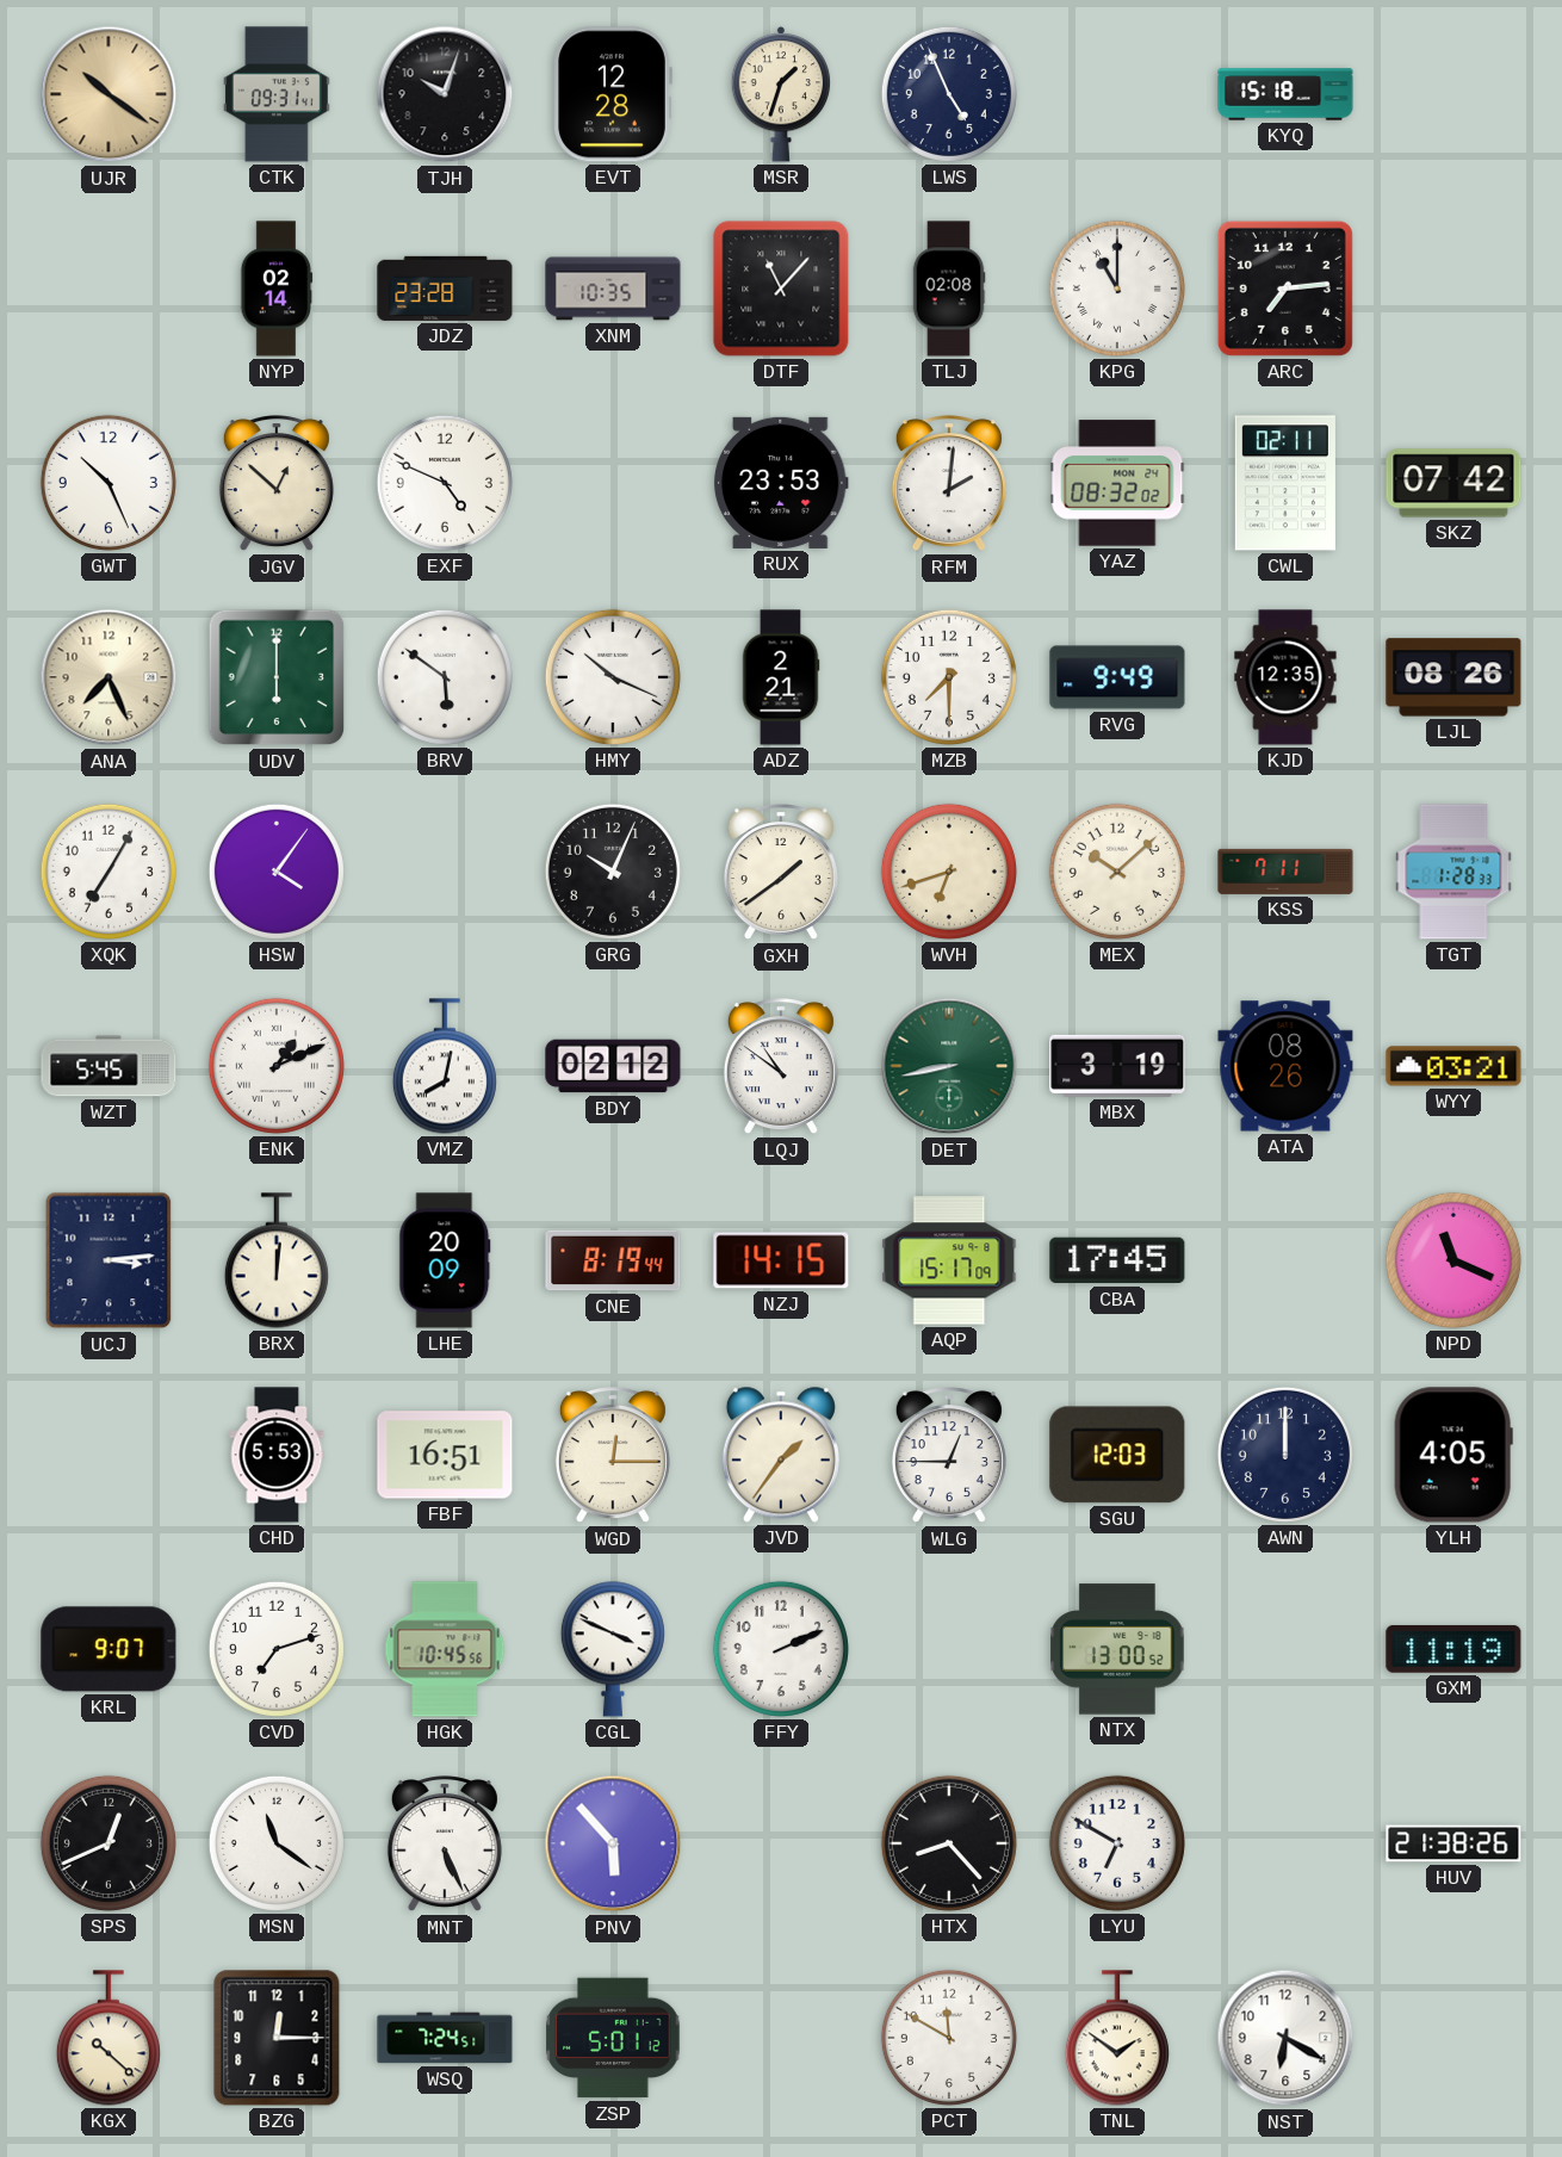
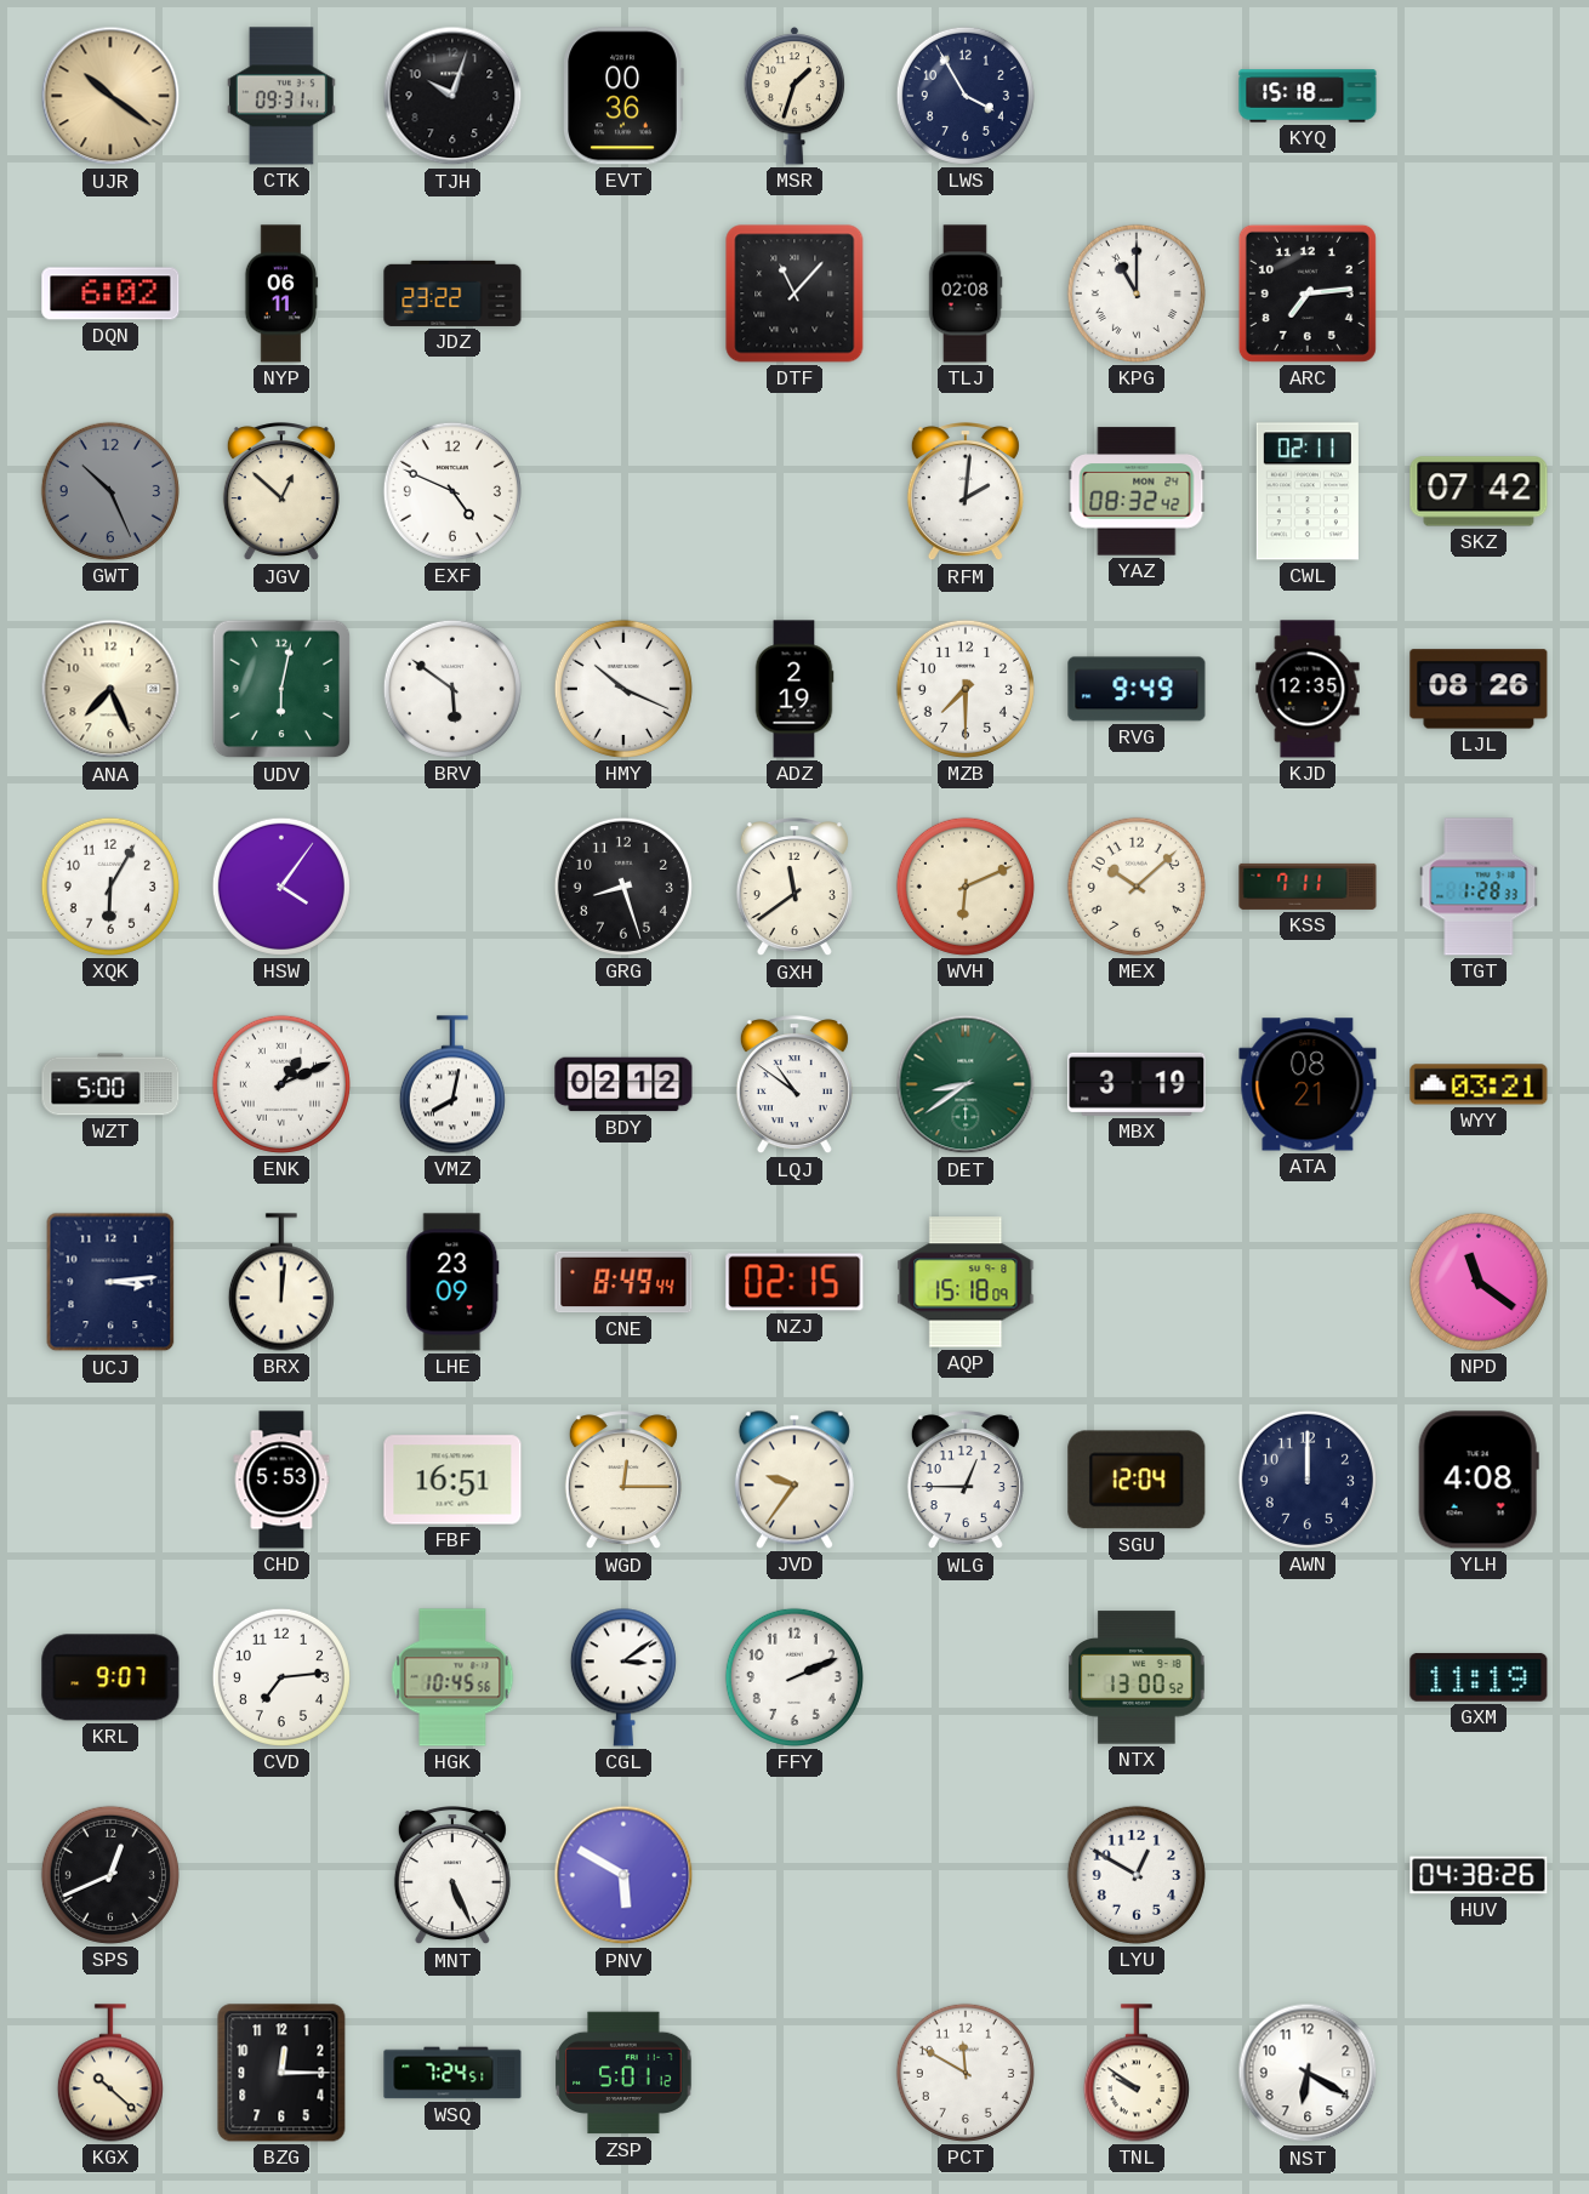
EVT: 12:28 -> 00:36
LWS: 4:56 -> 3:55
DQN: none -> 6:02
NYP: 02:14 -> 06:11
JDZ: 23:28 -> 23:22
XNM: 10:35 -> none
GWT dial: white -> grey
RUX: 23:53 -> none
YAZ: 08:32:02 -> 08:32:42
UDV: 6:00 -> 6:02
ADZ: 2:21 -> 2:19
XQK: 7:05 -> 6:05
GRG: 10:04 -> 8:27
GXH: 1:39 -> 11:39
WVH: 6:42 -> 6:11
WZT: 5:45 -> 5:00
DET: 8:43 -> 8:39
ATA: 08:26 -> 08:21
LHE: 20:09 -> 23:09
CNE: 8:19 -> 8:49
NZJ: 14:15 -> 02:15
AQP: 15:17 -> 15:18
CBA: 17:45 -> none
NPD: 11:19 -> 11:21
JVD: 1:36 -> 9:36
SGU: 12:03 -> 12:04
YLH: 4:05 -> 4:08
CVD: 7:12 -> 7:14
CGL: 3:49 -> 3:09
MSN: 11:21 -> none
PNV: 5:53 -> 5:50
HTX: 8:23 -> none
LYU: 6:50 -> 12:50
HUV: 21:38 -> 04:38
TNL: 1:51 -> 9:51
